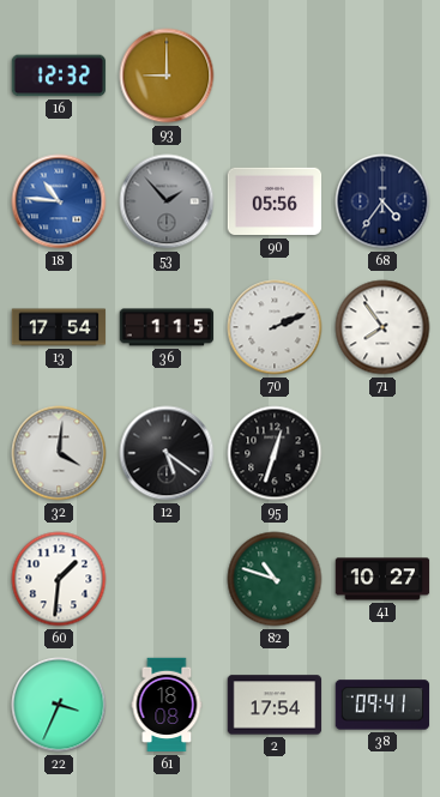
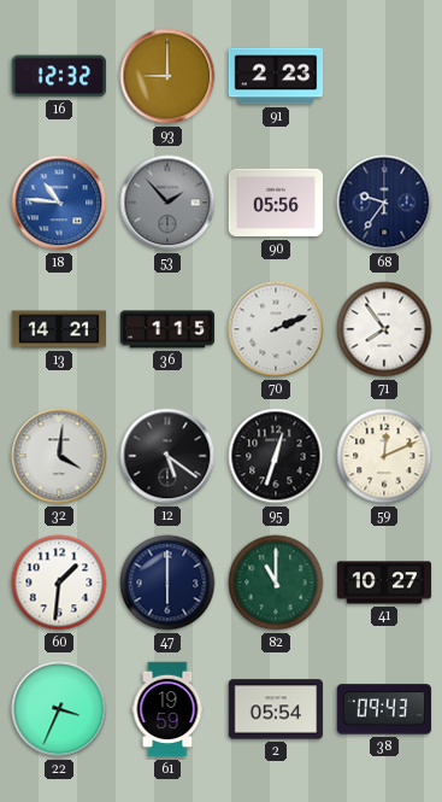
91: none -> 2:23
68: 4:36 -> 9:36
13: 17:54 -> 14:21
59: none -> 12:11
47: none -> 6:00
82: 10:48 -> 11:00
61: 18:08 -> 19:59
2: 17:54 -> 05:54
38: 09:41 -> 09:43
